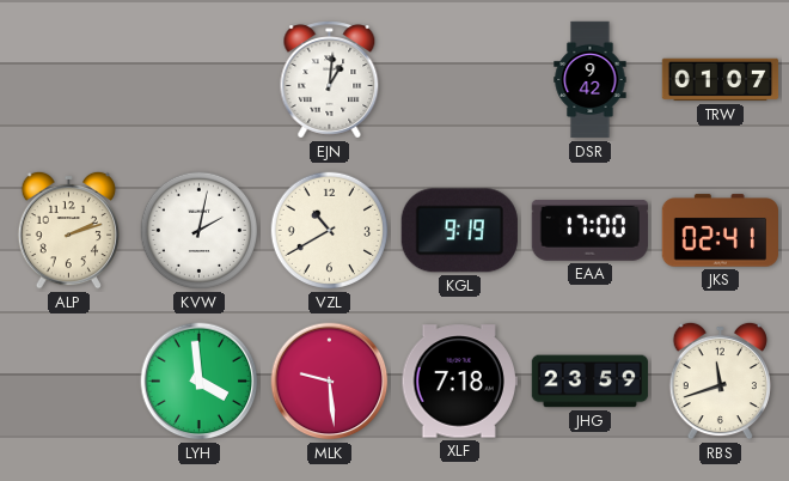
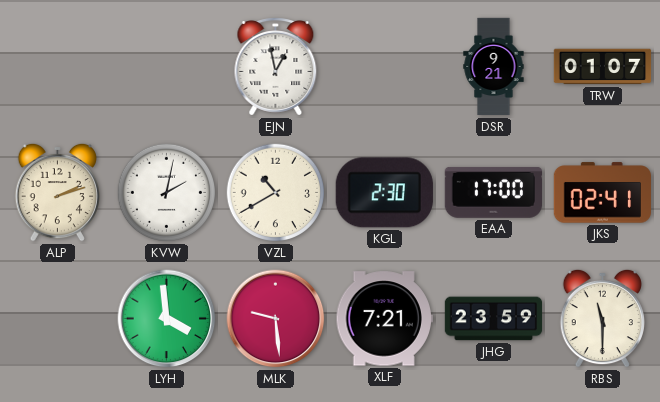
EJN: 1:01 -> 12:58
DSR: 9:42 -> 9:21
KGL: 9:19 -> 2:30
XLF: 7:18 -> 7:21
RBS: 11:42 -> 11:30
